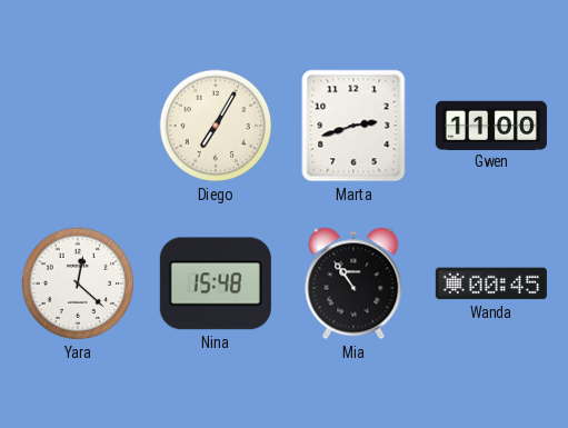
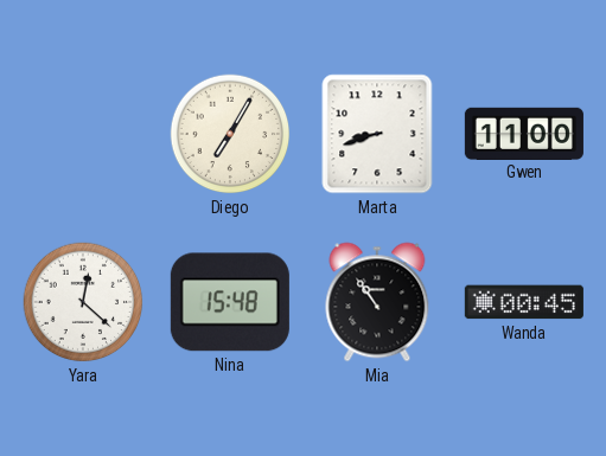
Marta: 2:42 -> 8:42
